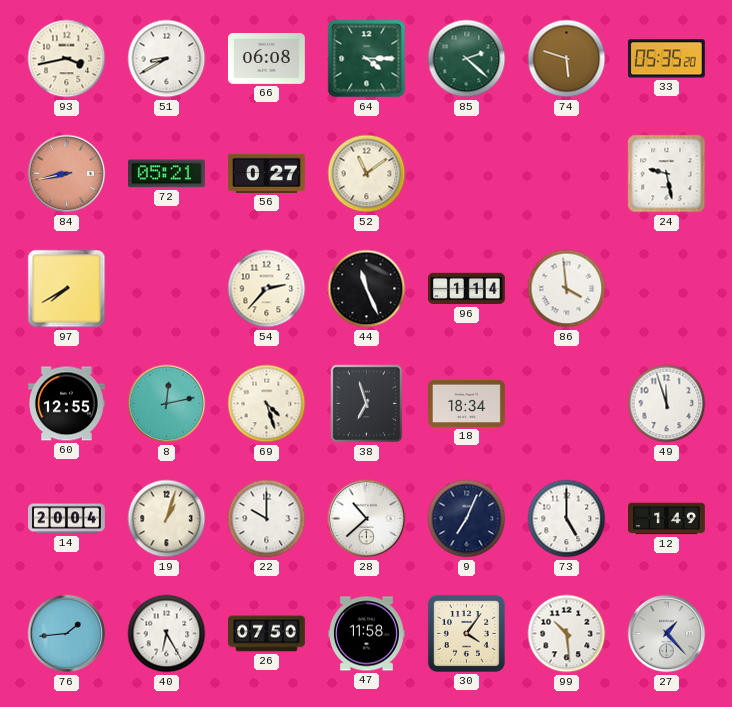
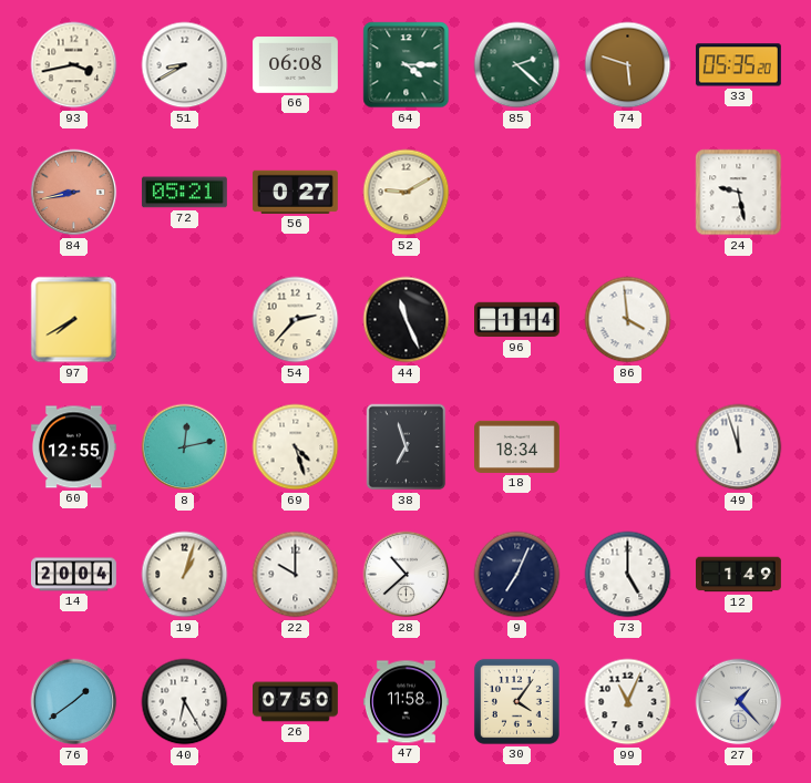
52: 11:09 -> 9:10
76: 1:44 -> 1:39
99: 10:29 -> 11:04
